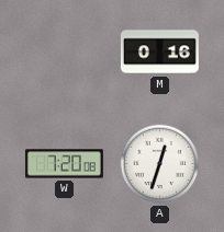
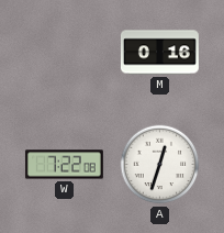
W: 7:20 -> 7:22
